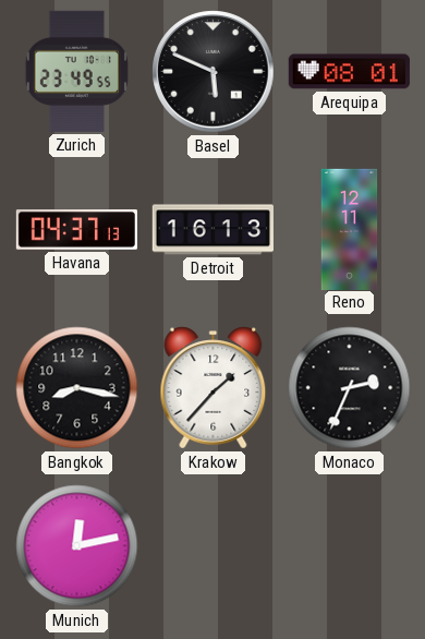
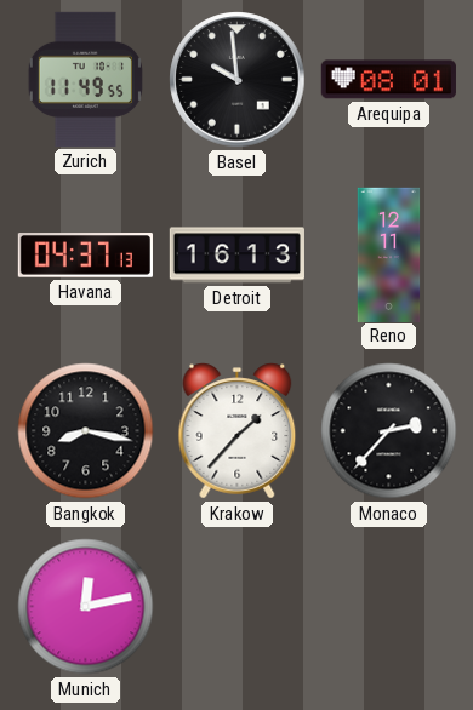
Zurich: 23:49 -> 11:49
Basel: 5:49 -> 9:59
Monaco: 2:34 -> 2:37
